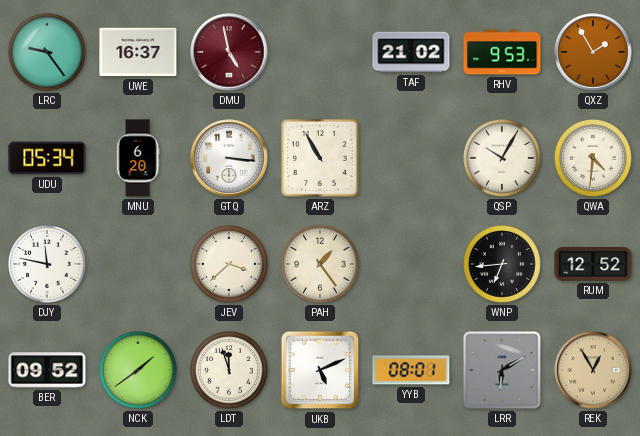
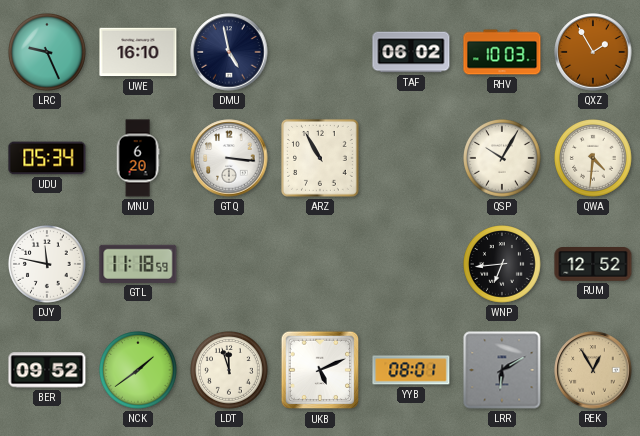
LRC: 9:24 -> 9:26
UWE: 16:37 -> 16:10
DMU dial: burgundy -> navy
TAF: 21:02 -> 06:02
RHV: 9:53 -> 10:03
GTL: none -> 11:18
JEV: 3:38 -> none
PAH: 1:24 -> none
